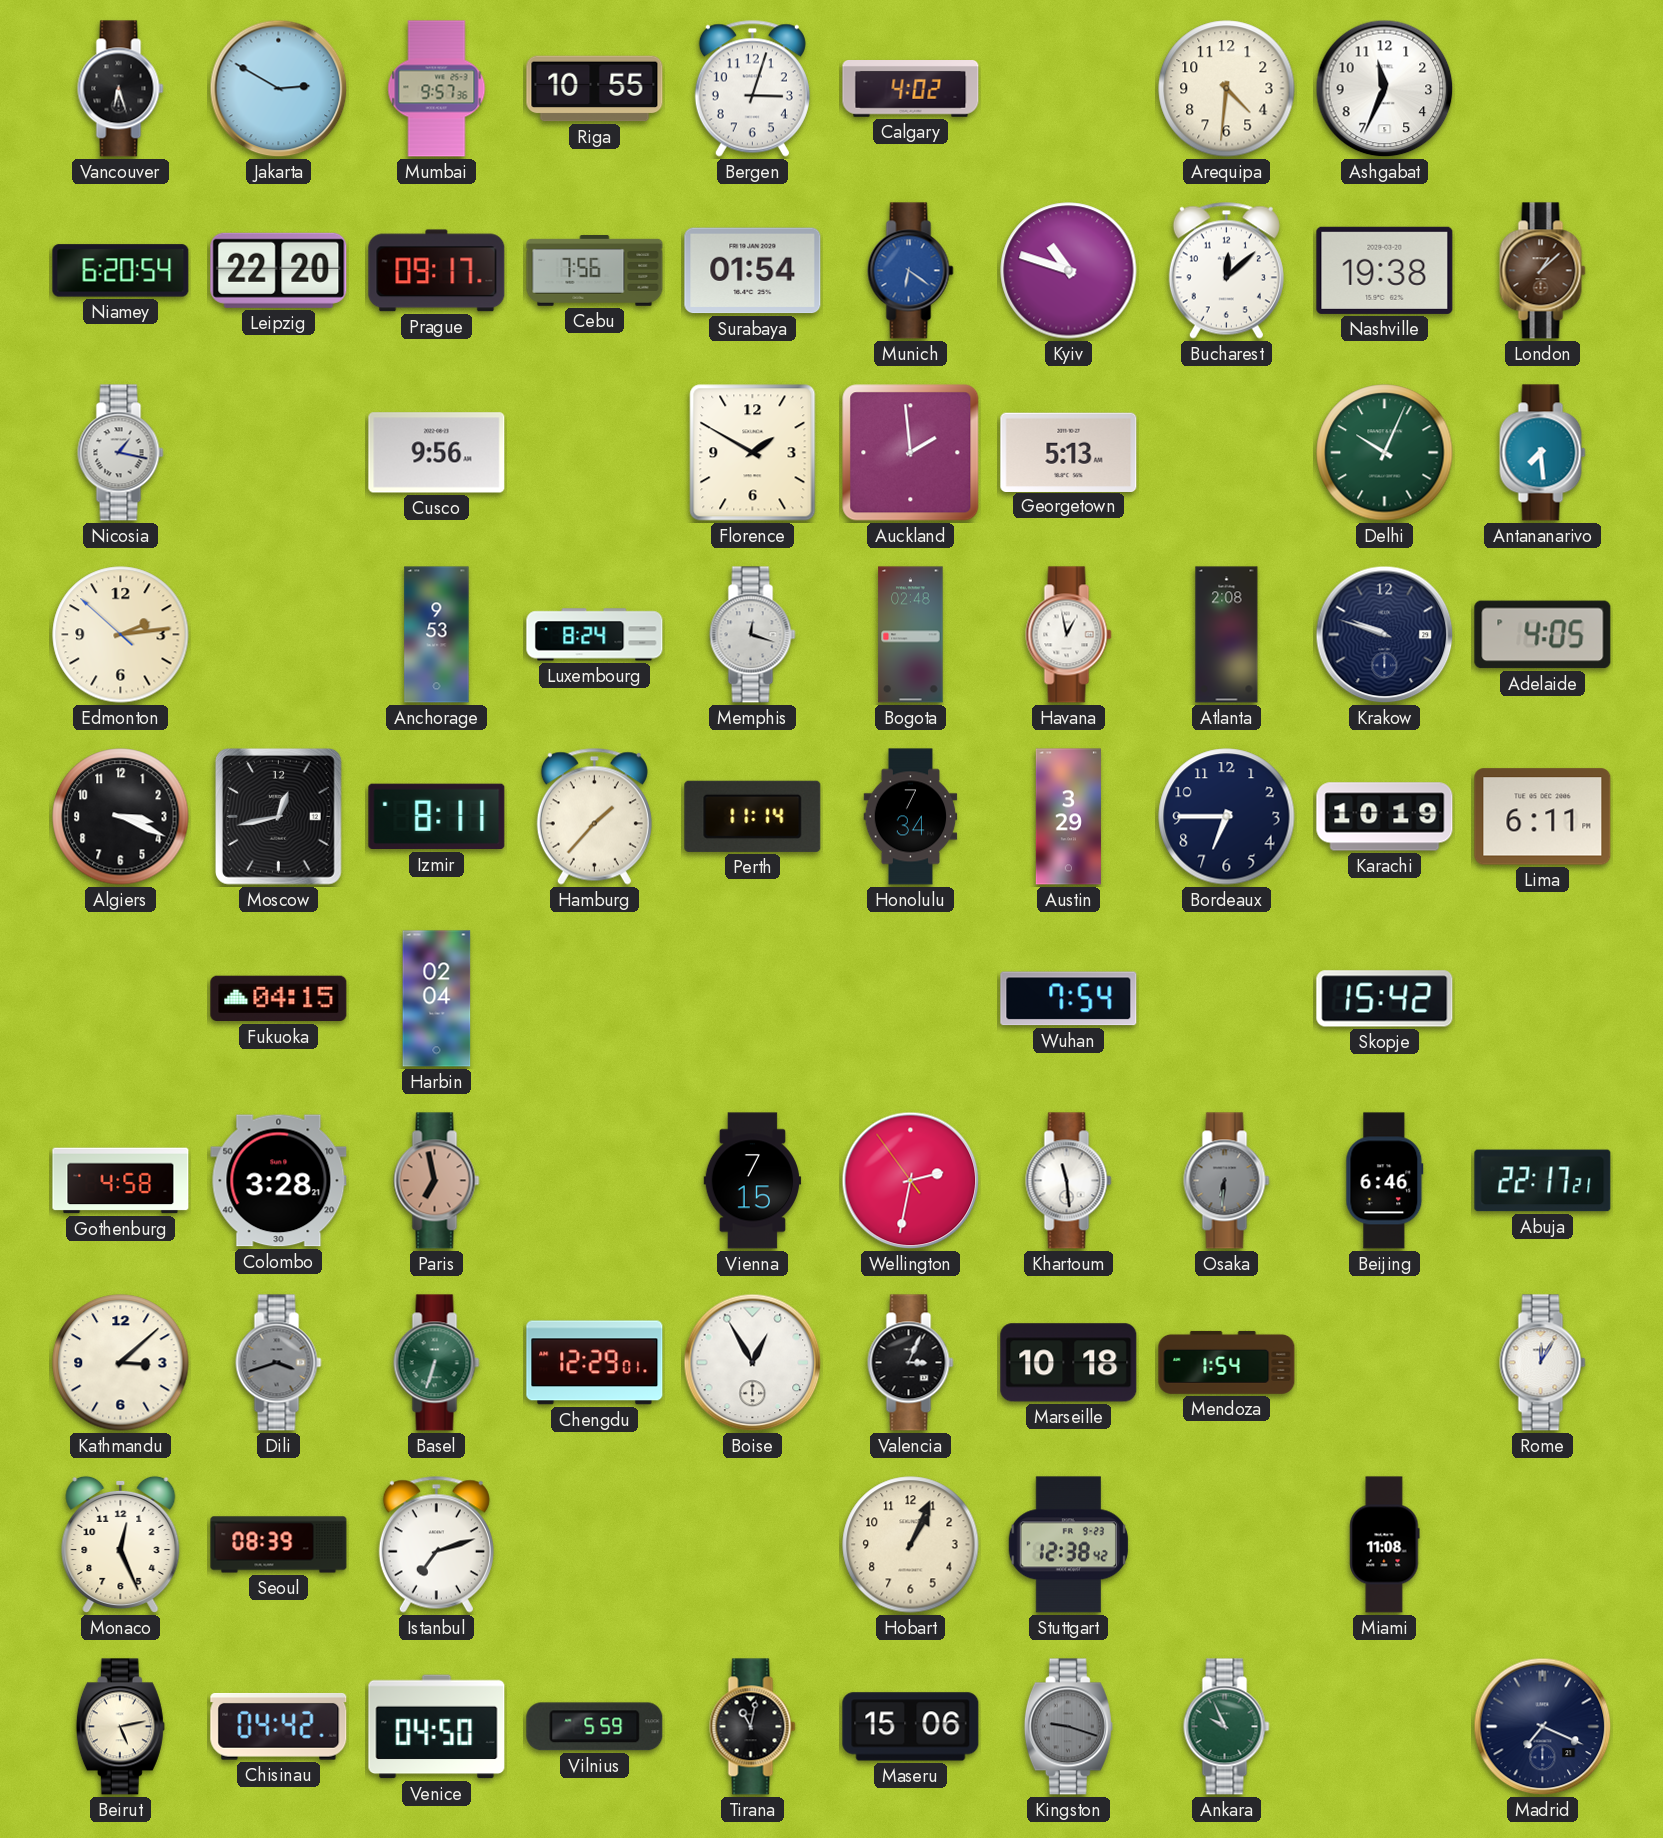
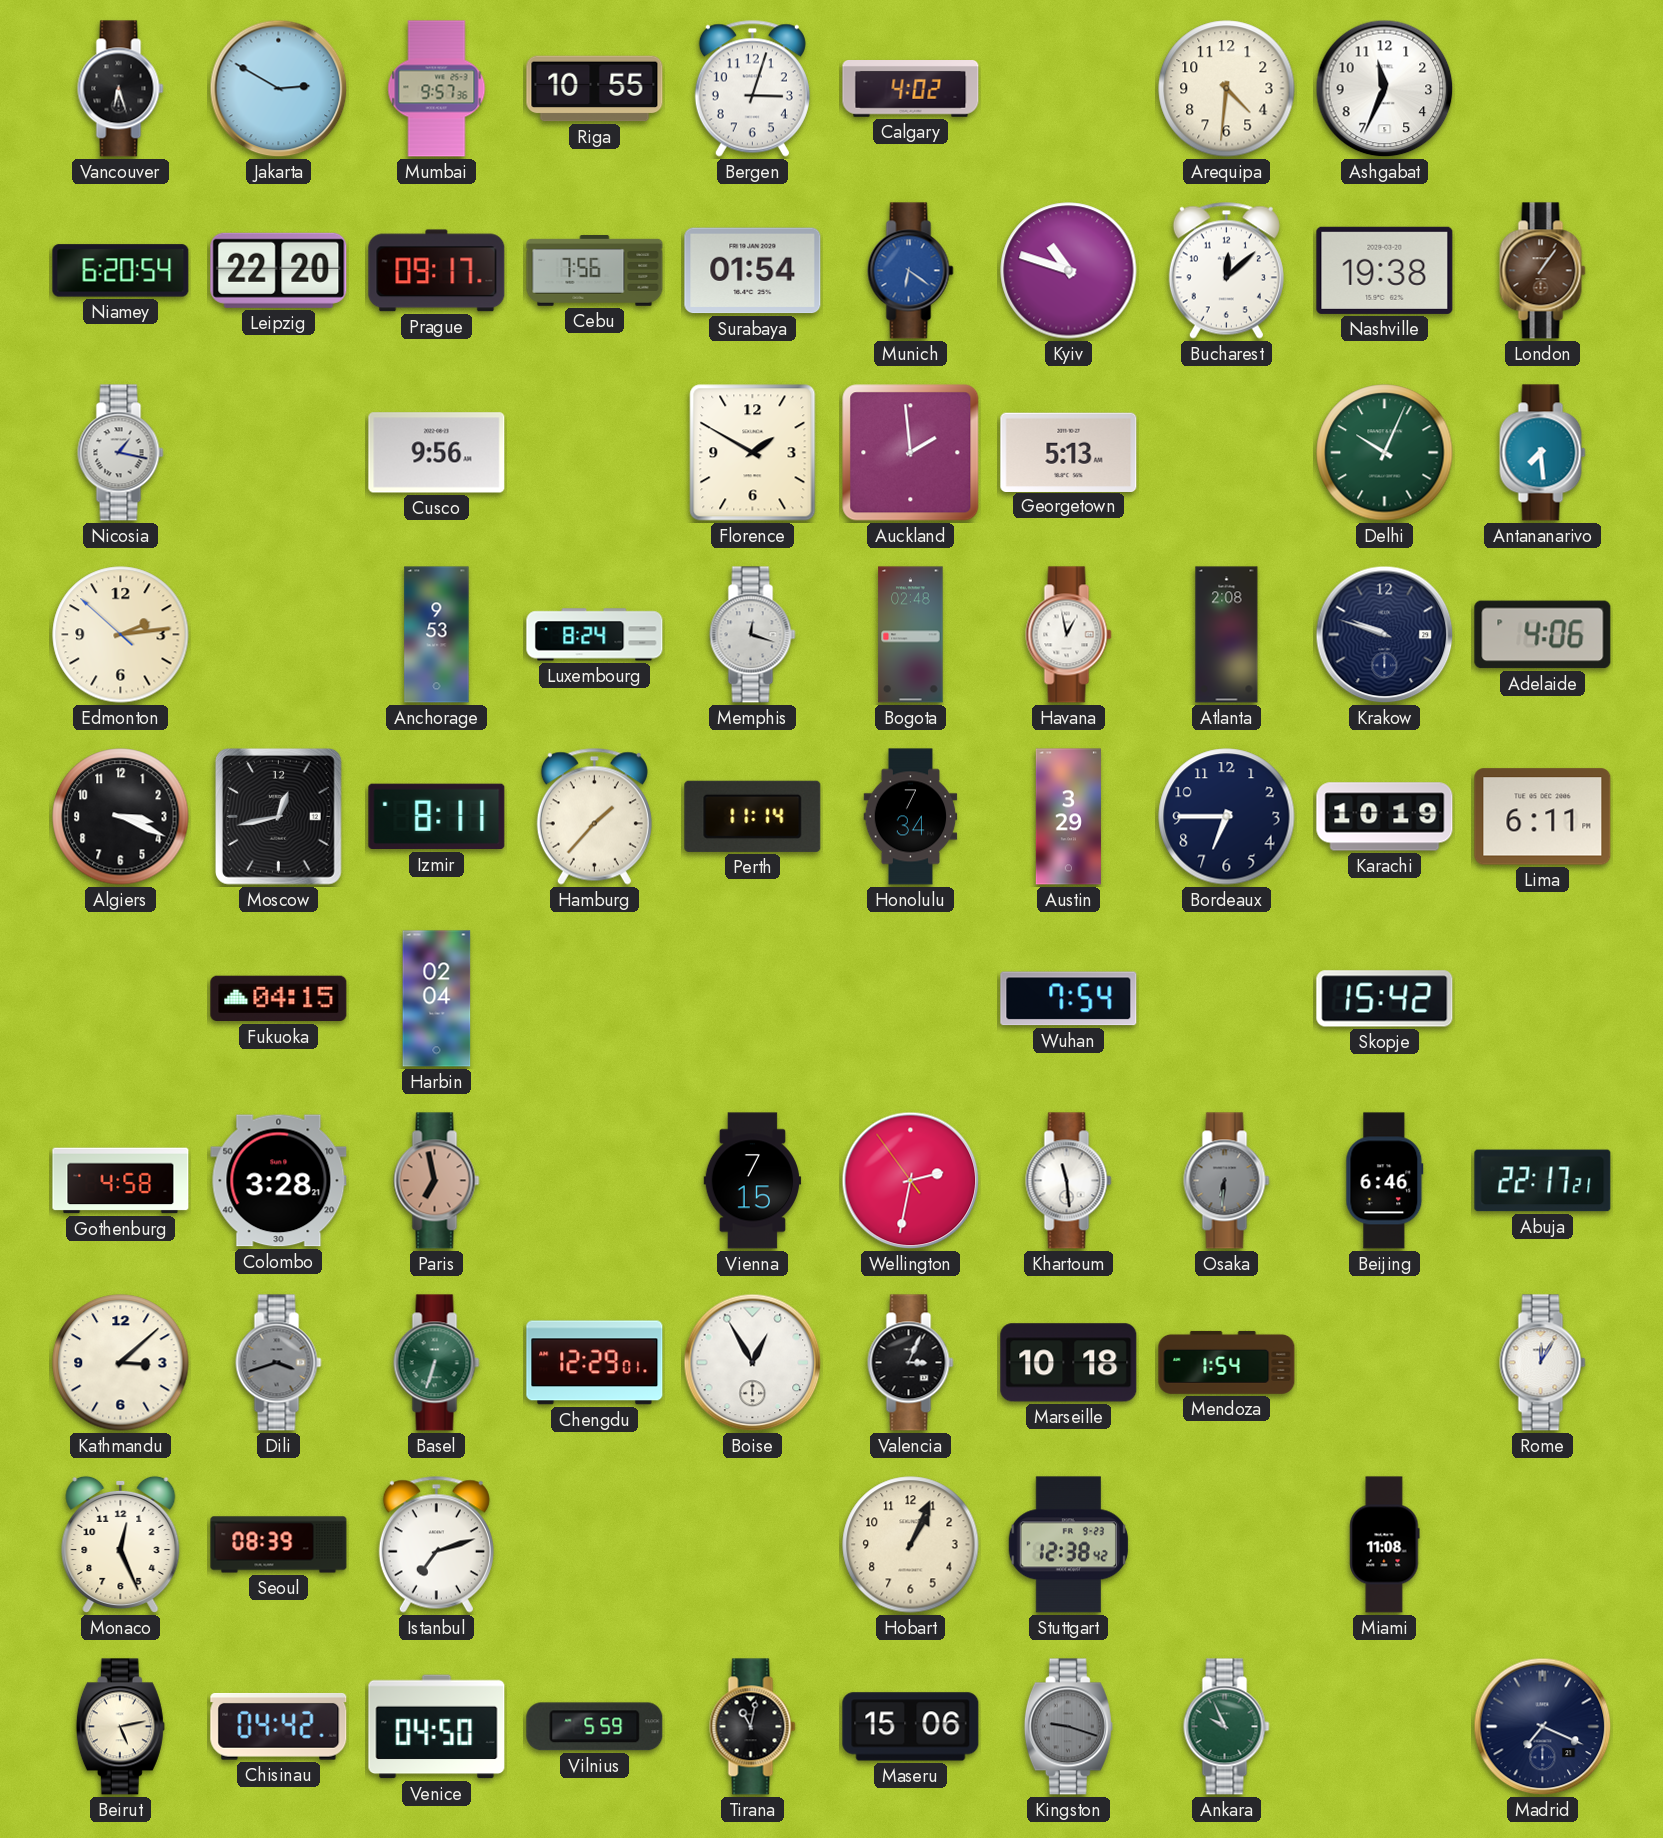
London: 1:08 -> 1:06
Adelaide: 4:05 -> 4:06
